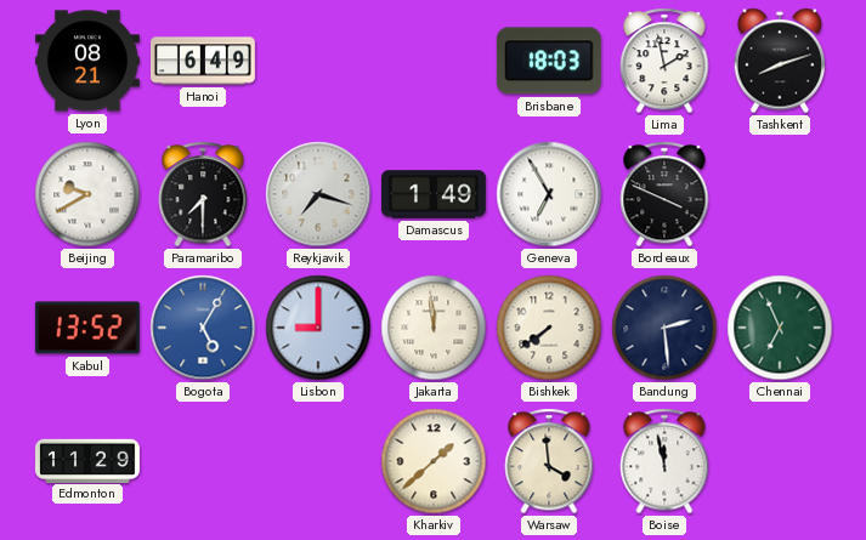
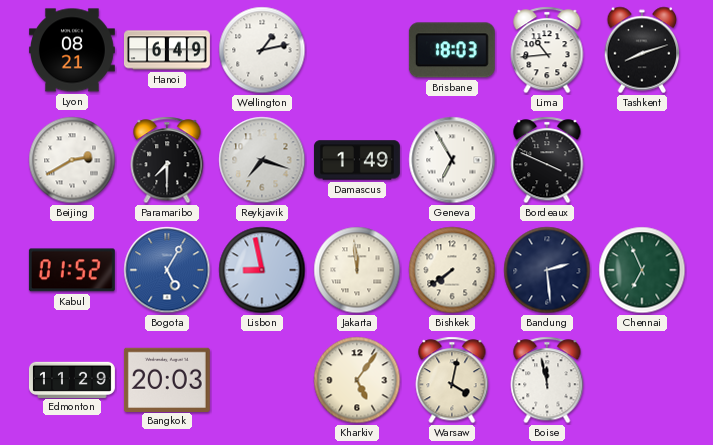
Wellington: none -> 1:13
Lima: 1:58 -> 10:44
Beijing: 9:40 -> 2:40
Kabul: 13:52 -> 01:52
Lisbon: 9:00 -> 8:58
Bangkok: none -> 20:03
Kharkiv: 1:38 -> 5:06
Warsaw: 3:59 -> 4:02
